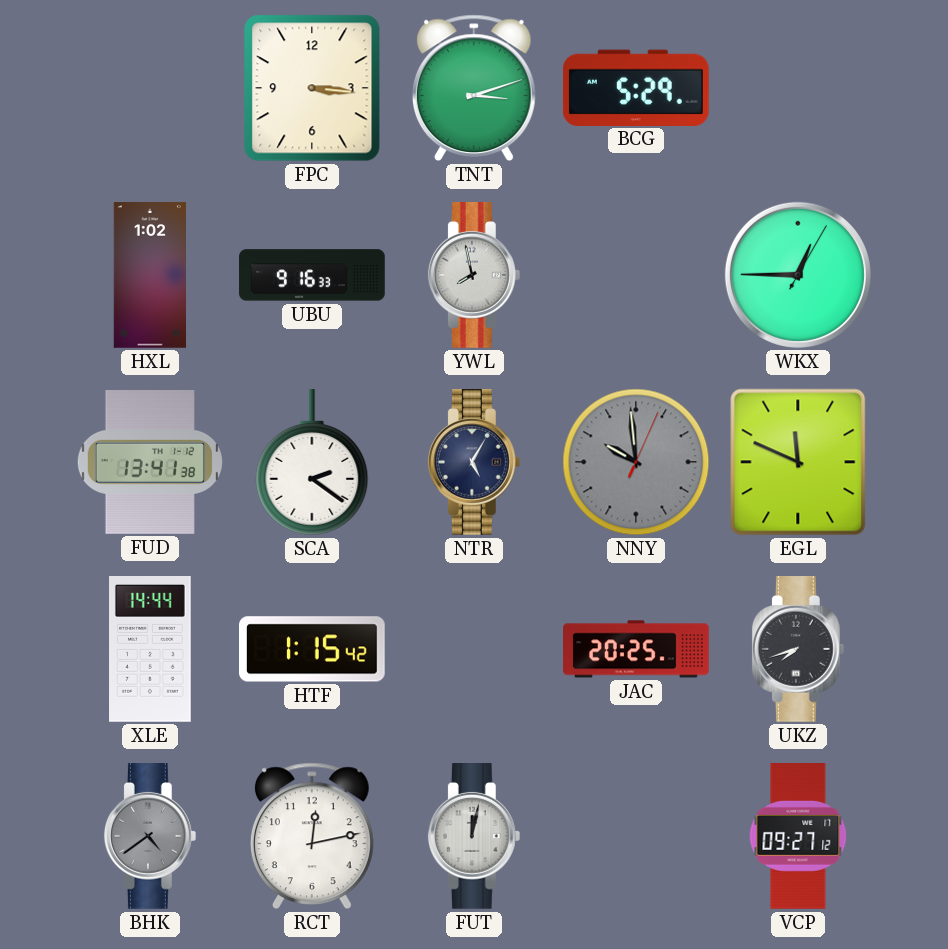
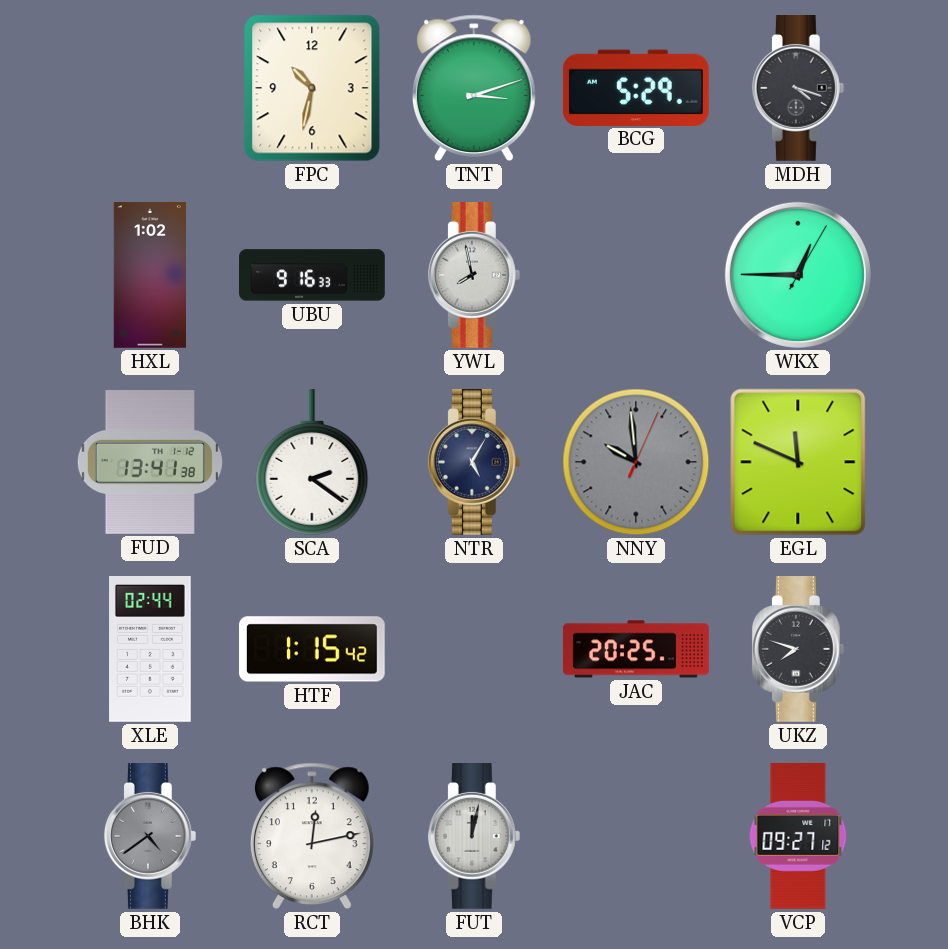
FPC: 3:16 -> 10:32
MDH: none -> 4:18
XLE: 14:44 -> 02:44
UKZ: 7:42 -> 7:48
